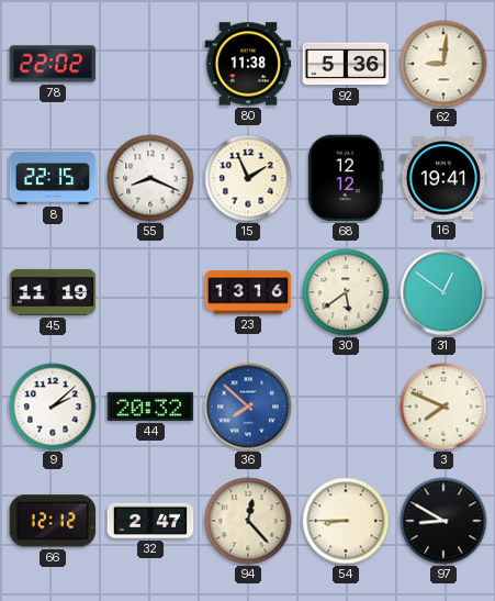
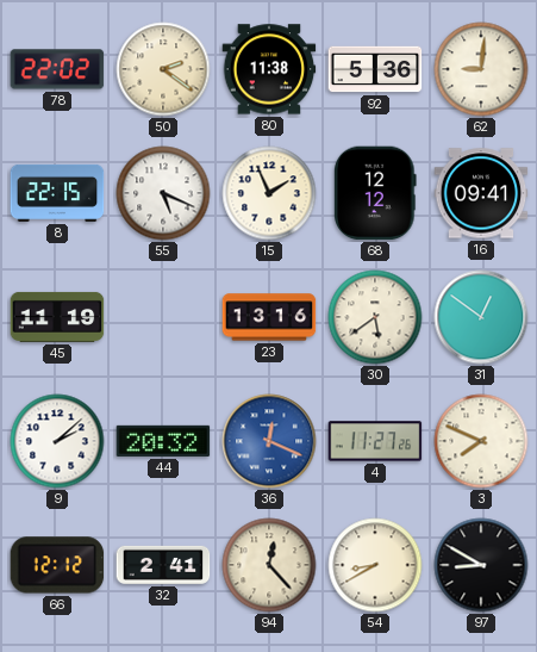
50: none -> 2:21
55: 8:19 -> 5:19
16: 19:41 -> 09:41
36: 7:52 -> 12:19
4: none -> 11:27
32: 2:47 -> 2:41
54: 8:45 -> 8:40
